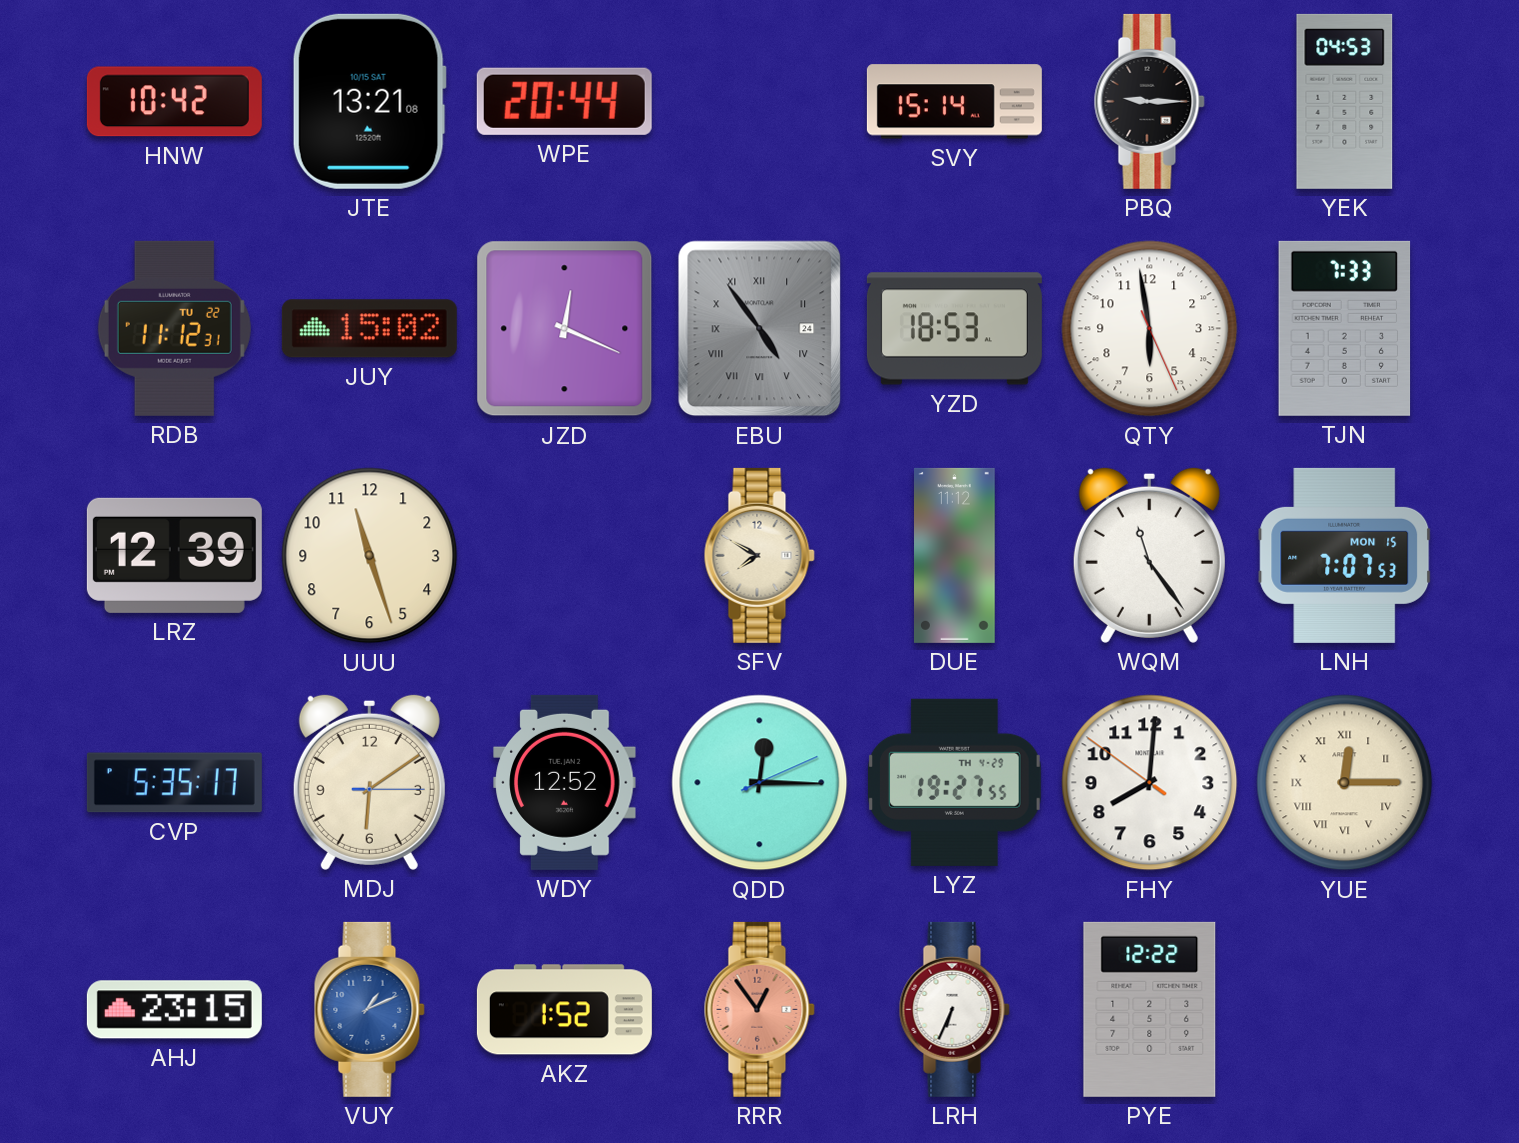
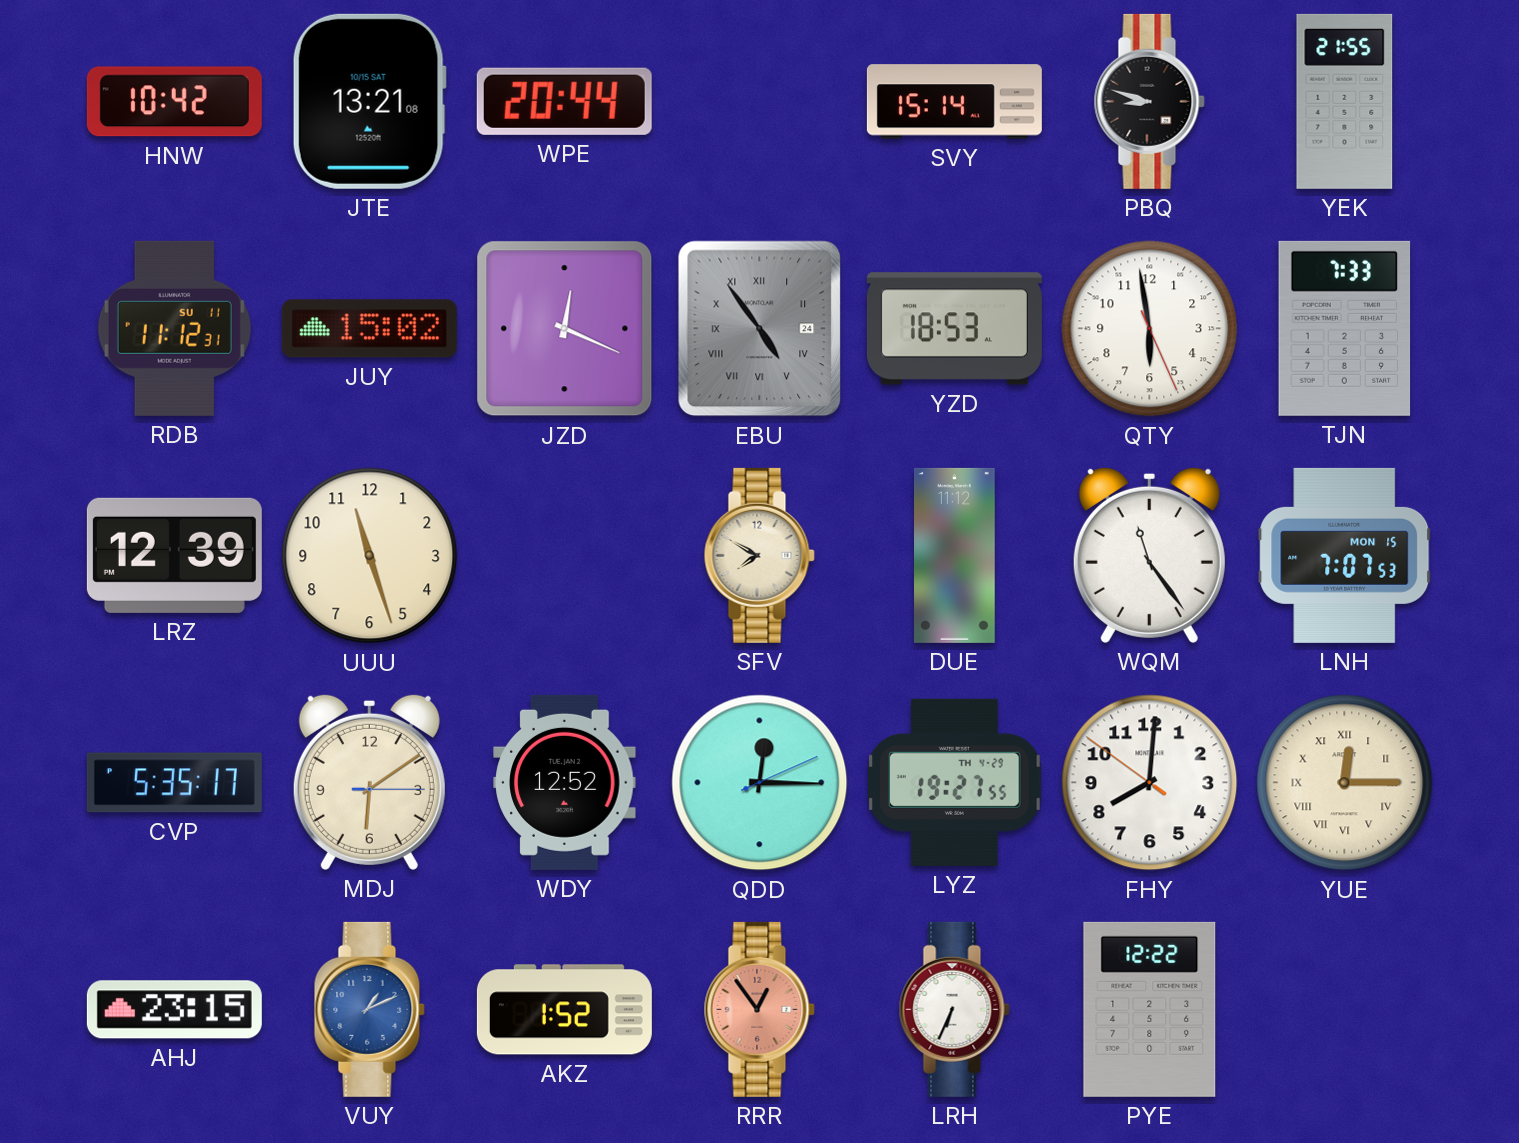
PBQ: 9:15 -> 8:48
YEK: 04:53 -> 21:55
RDB date: TU 22 -> SU 11
